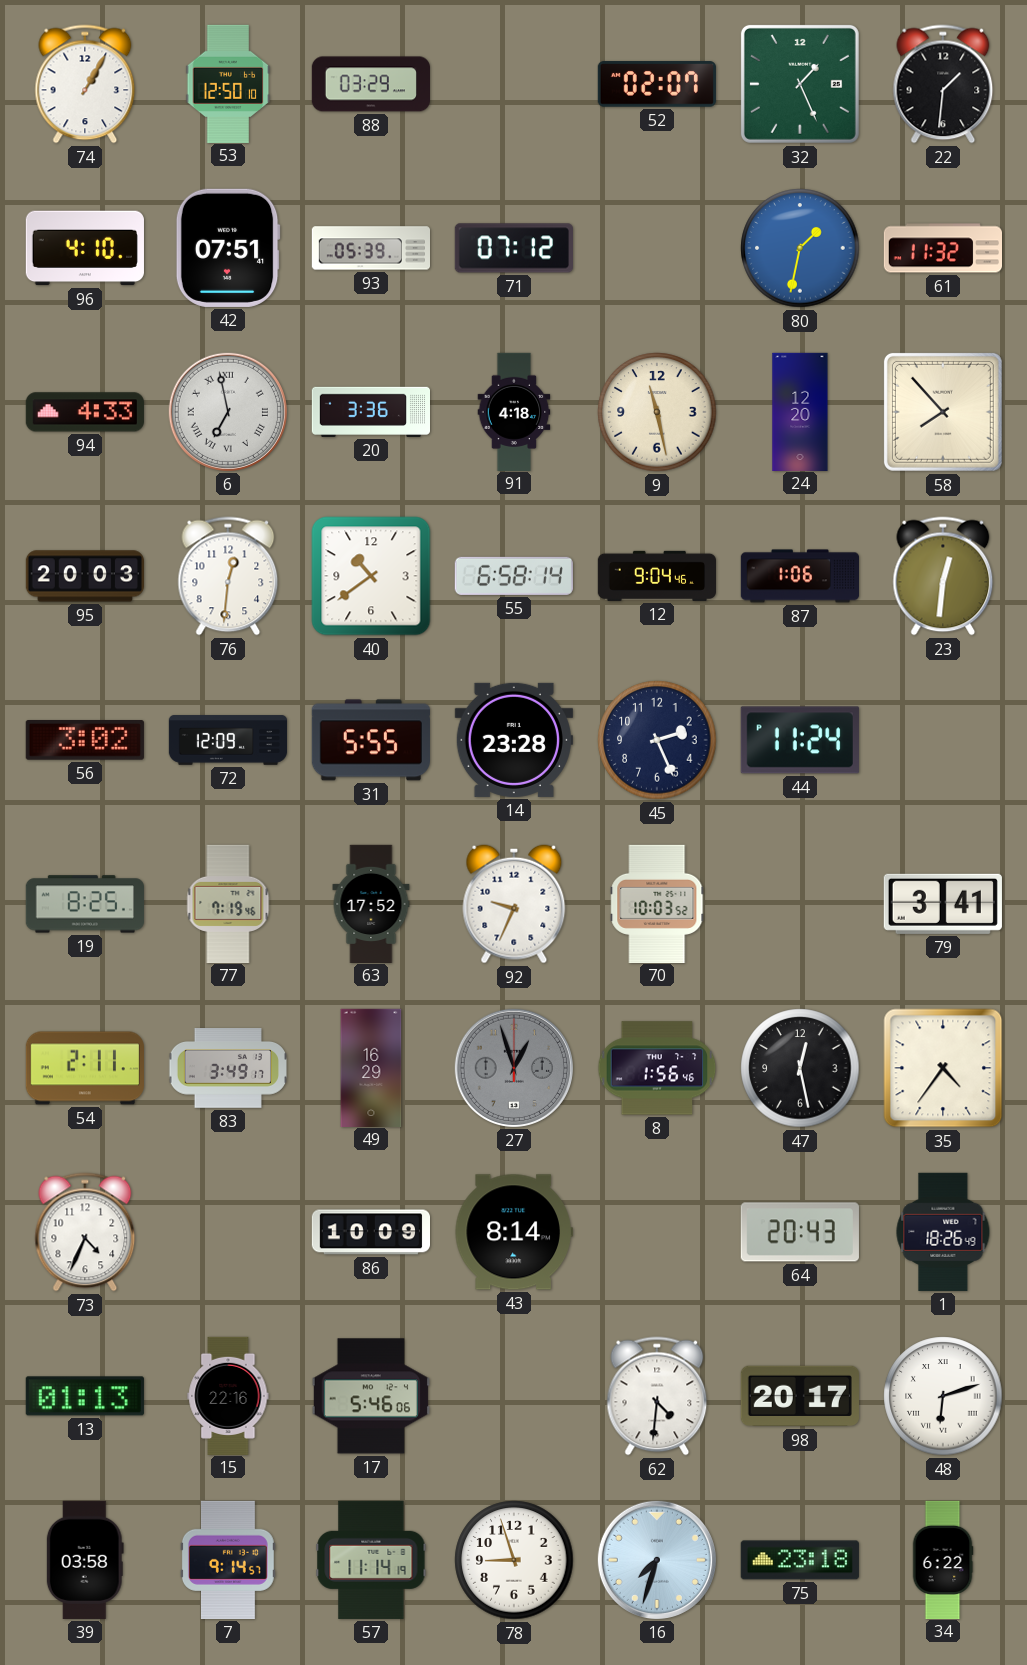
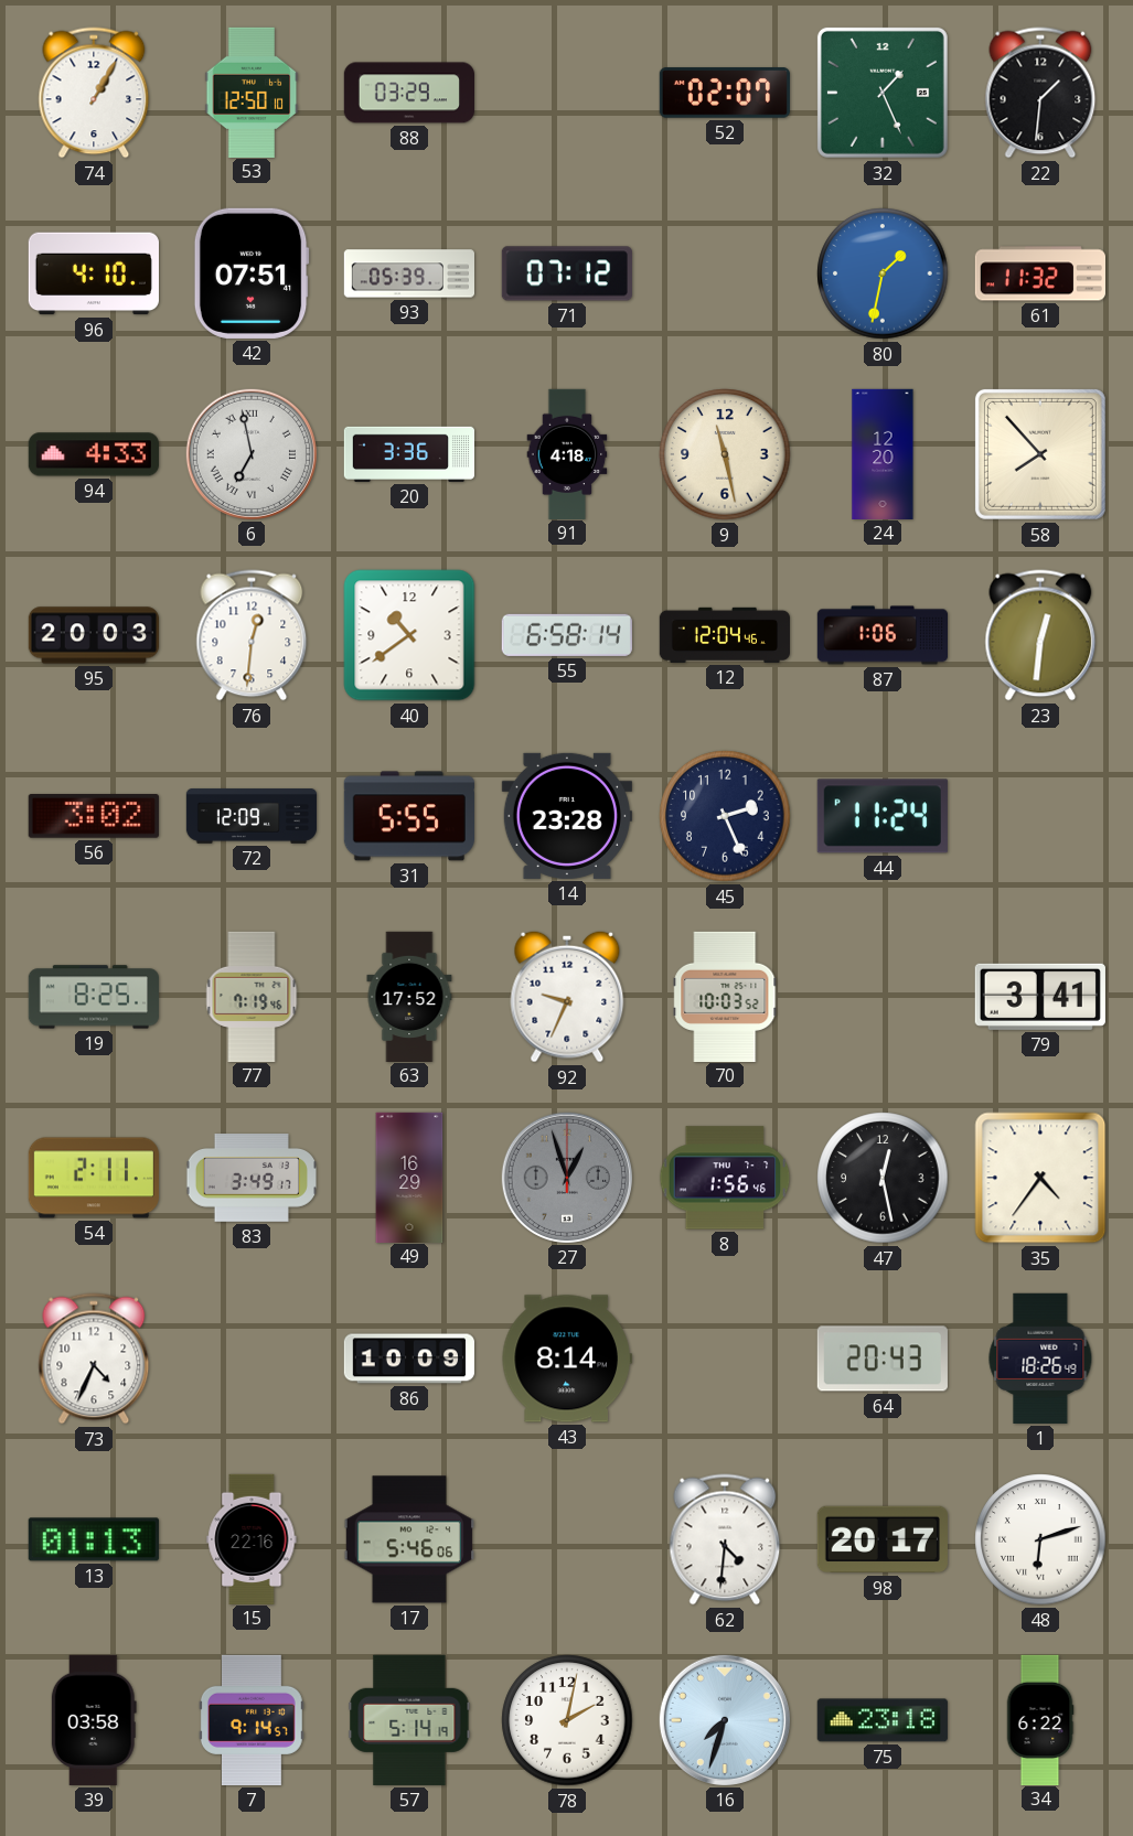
12: 9:04 -> 12:04
57: 11:14 -> 5:14
78: 8:57 -> 2:02
